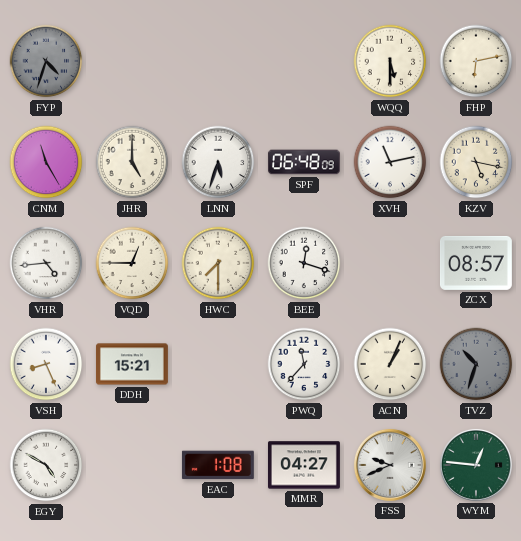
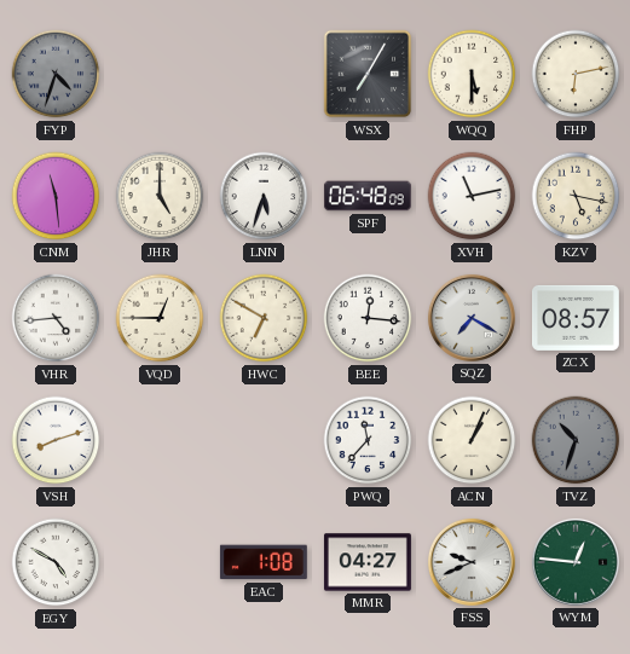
WSX: none -> 7:05
CNM: 11:25 -> 11:29
HWC: 7:30 -> 6:50
BEE: 12:18 -> 12:16
SQZ: none -> 7:20
VSH: 8:26 -> 8:12
DDH: 15:21 -> none
